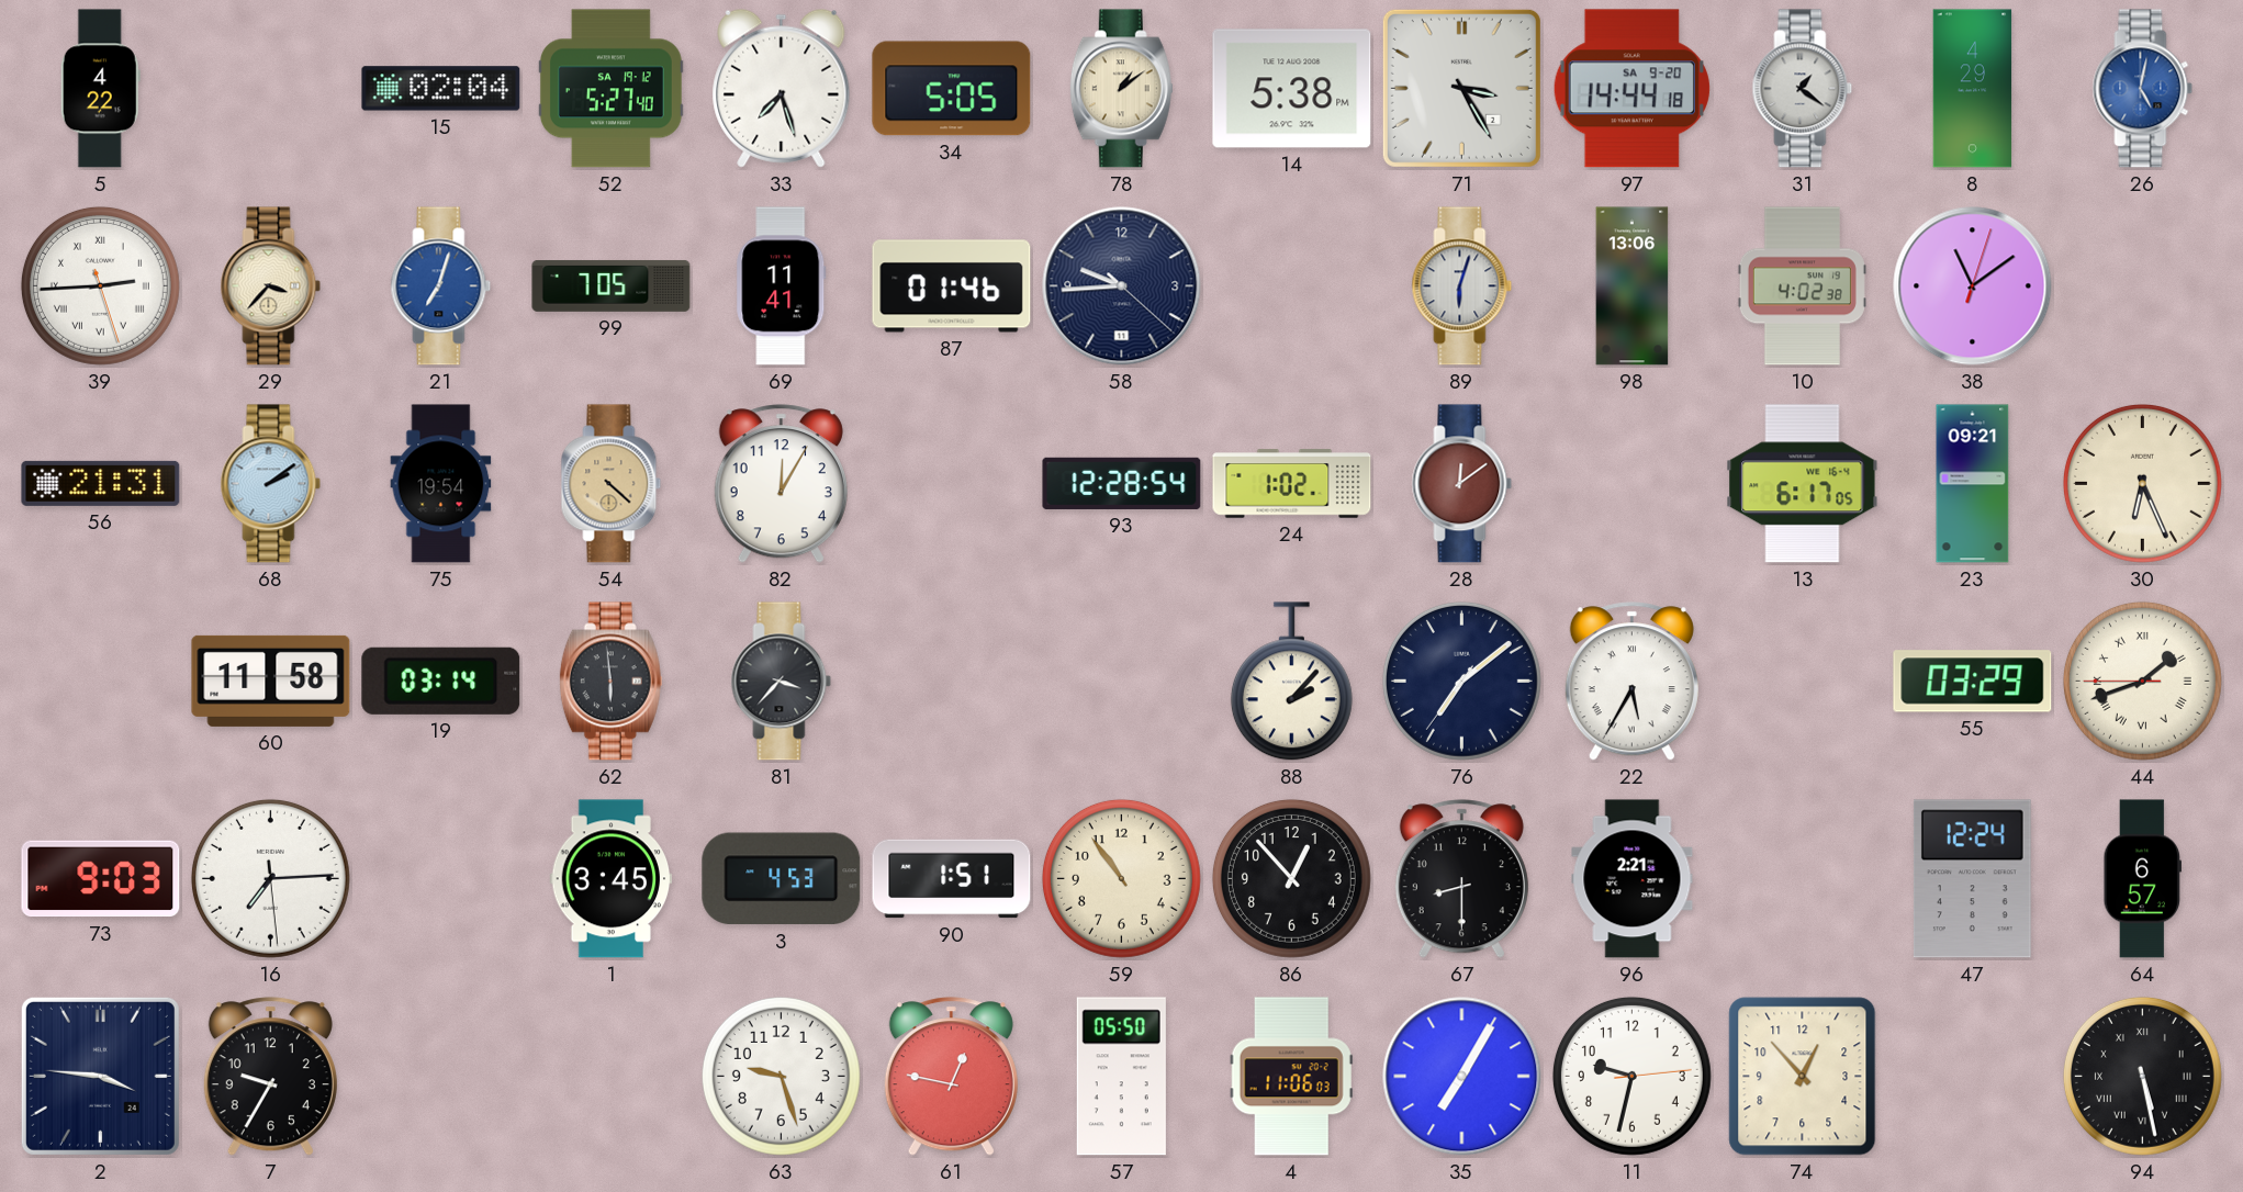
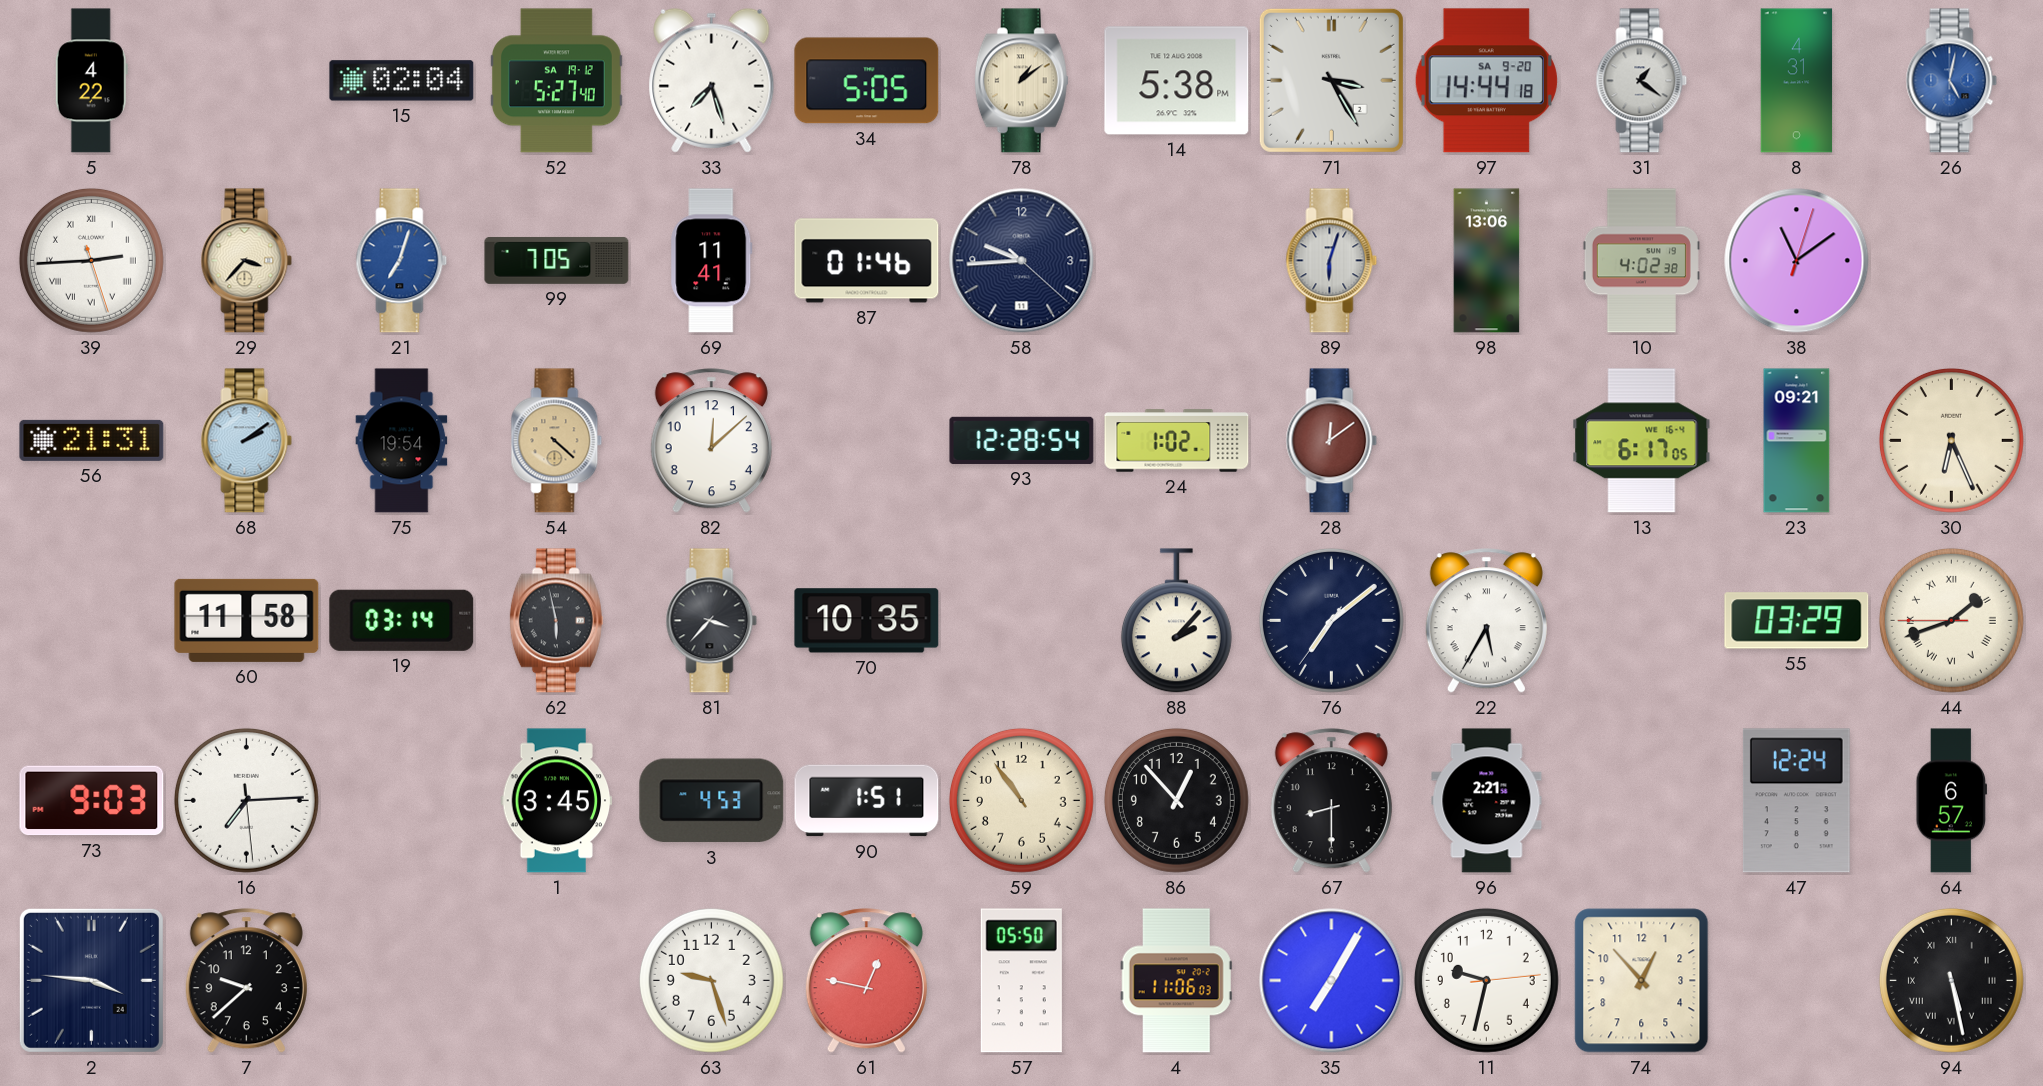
8: 4:29 -> 4:31
82: 12:05 -> 12:08
62: 5:59 -> 5:58
70: none -> 10:35
7: 9:35 -> 9:38
